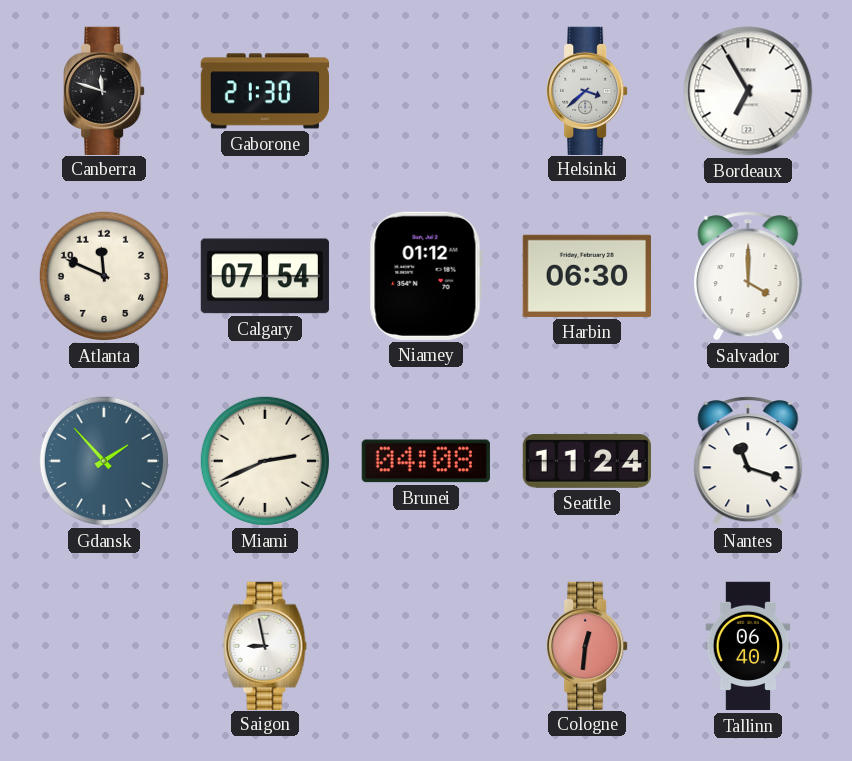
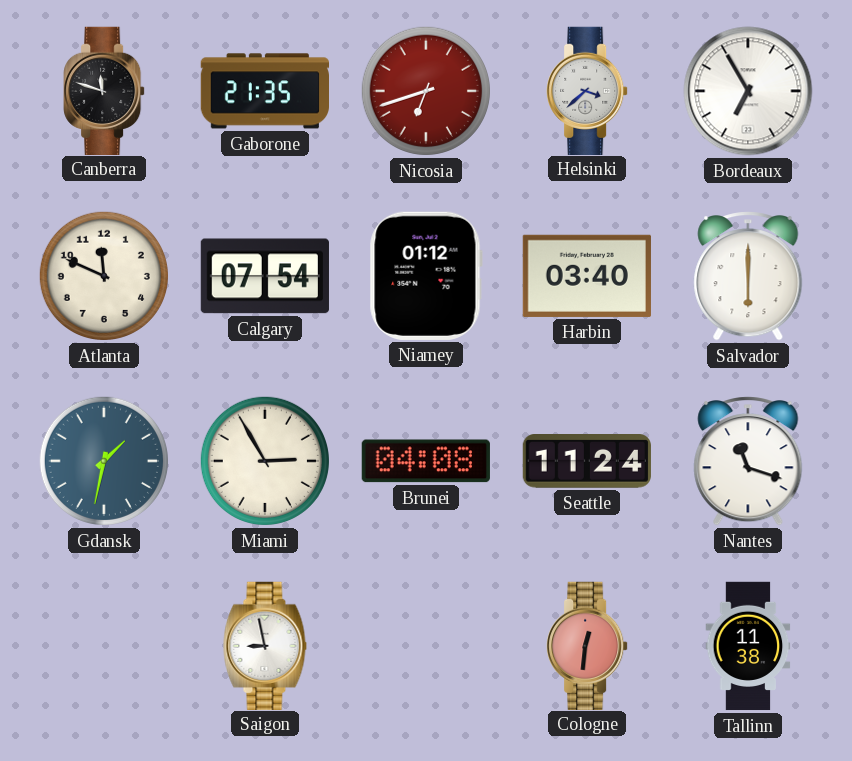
Gaborone: 21:30 -> 21:35
Nicosia: none -> 6:42
Harbin: 06:30 -> 03:40
Salvador: 4:00 -> 6:00
Gdansk: 1:53 -> 1:32
Miami: 2:41 -> 2:55
Tallinn: 06:40 -> 11:38
